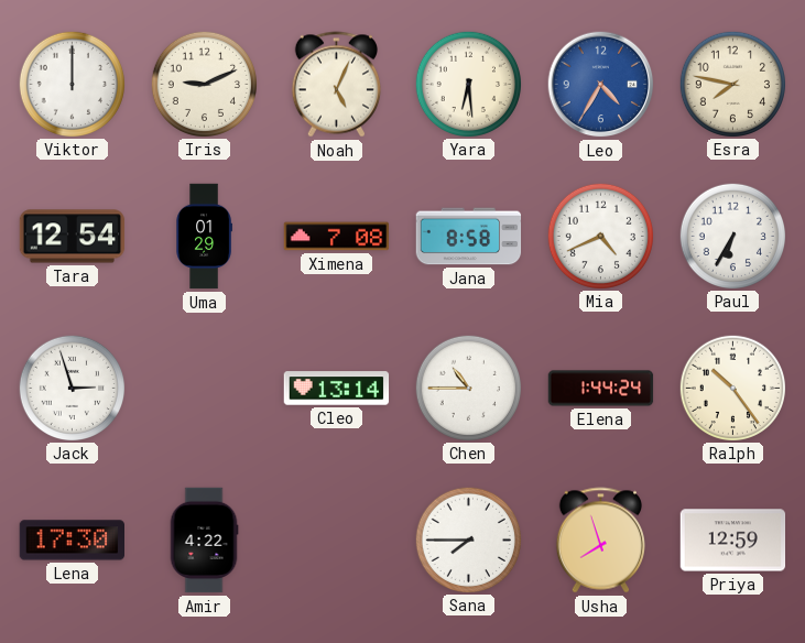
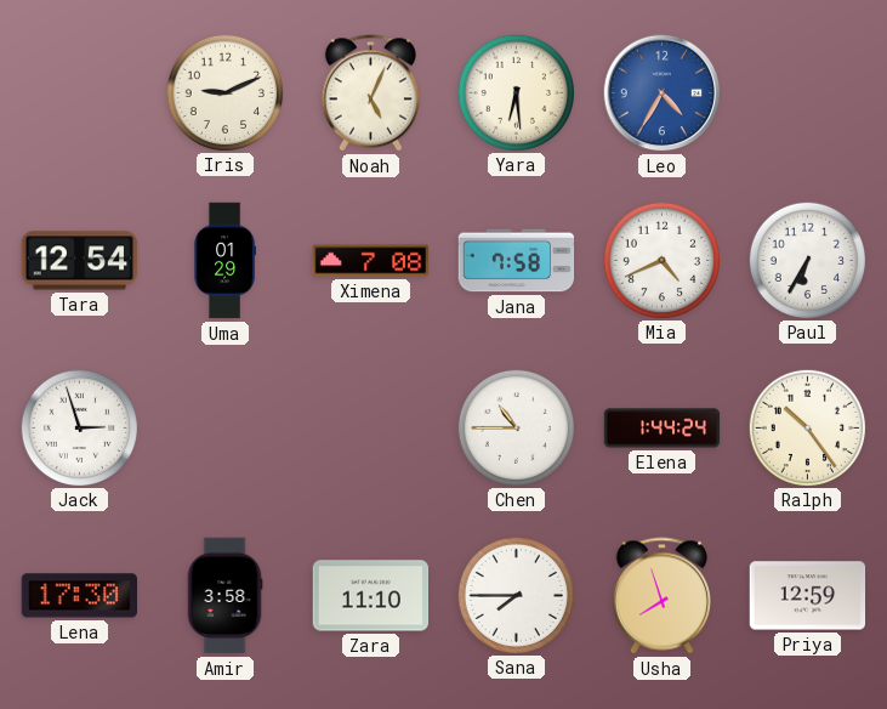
Viktor: 12:00 -> none
Esra: 7:47 -> none
Jana: 8:58 -> 7:58
Cleo: 13:14 -> none
Amir: 4:22 -> 3:58
Zara: none -> 11:10
